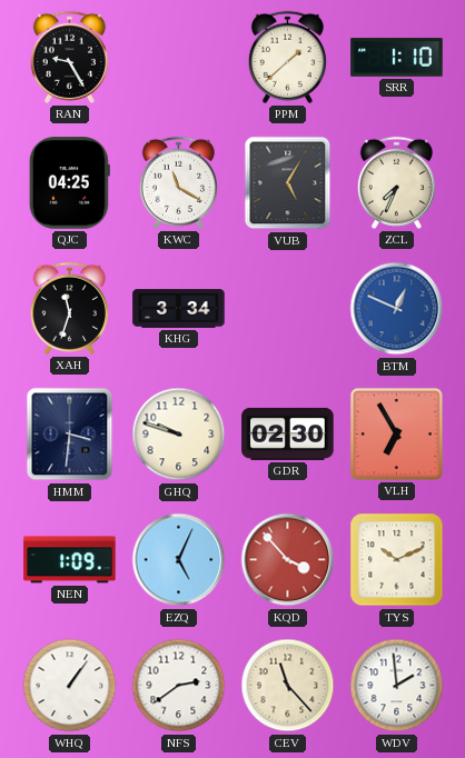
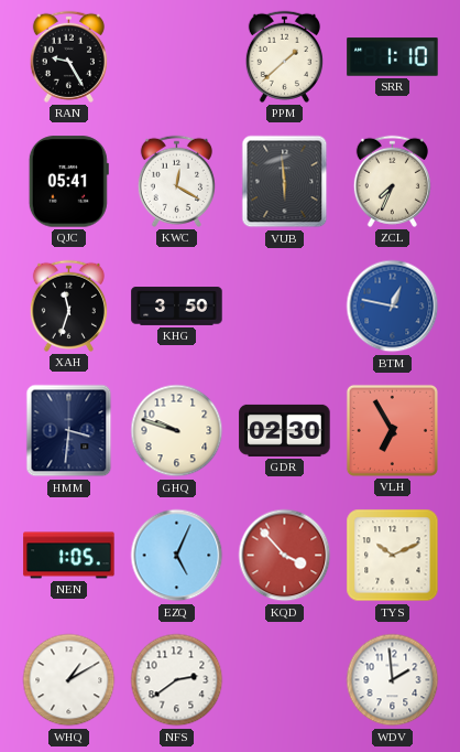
QJC: 04:25 -> 05:41
KWC: 11:20 -> 12:20
VUB: 5:05 -> 5:59
KHG: 3:34 -> 3:50
BTM: 12:49 -> 12:47
NEN: 1:09 -> 1:05
WHQ: 1:06 -> 1:10
CEV: 11:23 -> none
